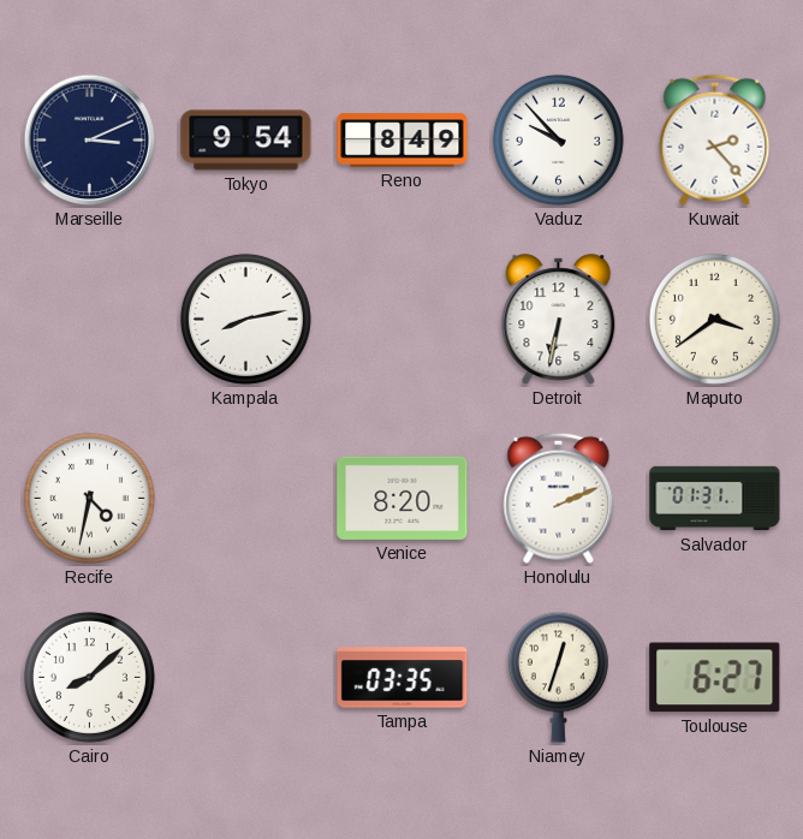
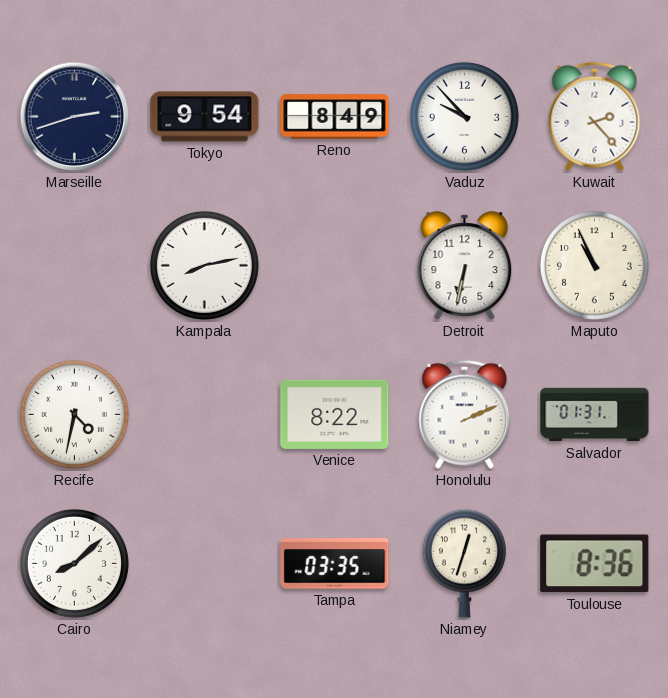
Marseille: 3:11 -> 2:42
Maputo: 3:39 -> 10:56
Venice: 8:20 -> 8:22
Toulouse: 6:27 -> 8:36
